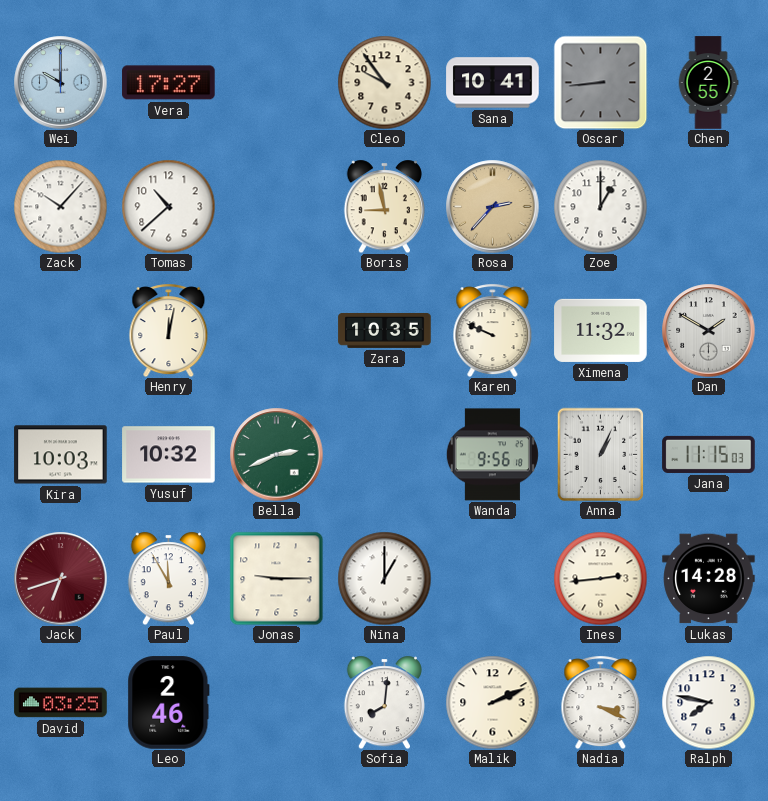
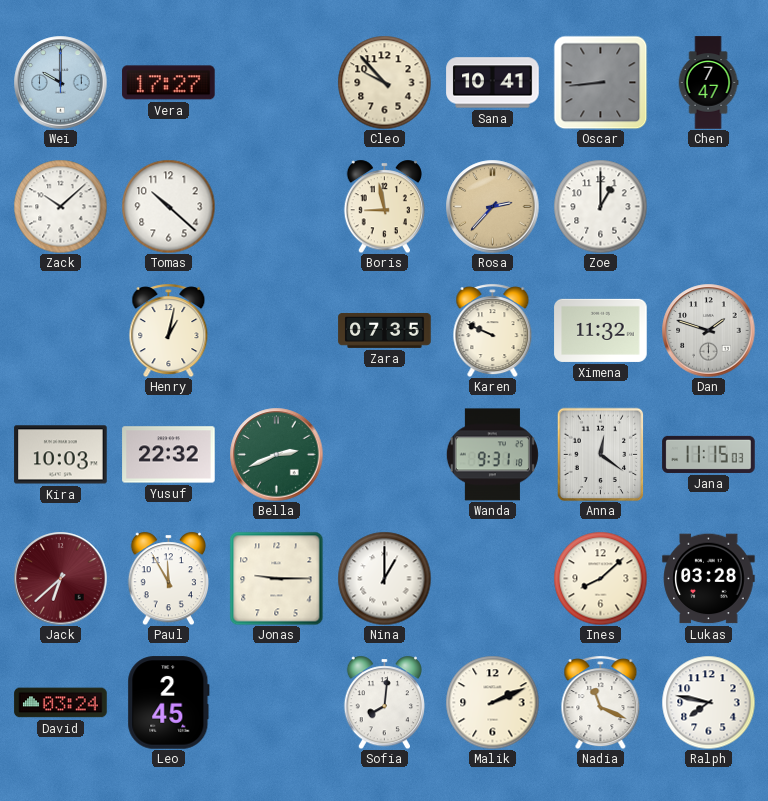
Cleo: 9:54 -> 9:53
Chen: 2:55 -> 7:47
Zack: 10:07 -> 10:08
Tomas: 10:38 -> 10:22
Henry: 12:02 -> 1:02
Zara: 10:35 -> 07:35
Dan: 1:50 -> 1:48
Yusuf: 10:32 -> 22:32
Wanda: 9:56 -> 9:31
Anna: 1:04 -> 12:21
Jack: 6:42 -> 6:38
Ines: 2:44 -> 8:08
Lukas: 14:28 -> 03:28
David: 03:25 -> 03:24
Leo: 2:46 -> 2:45
Nadia: 3:19 -> 11:19
